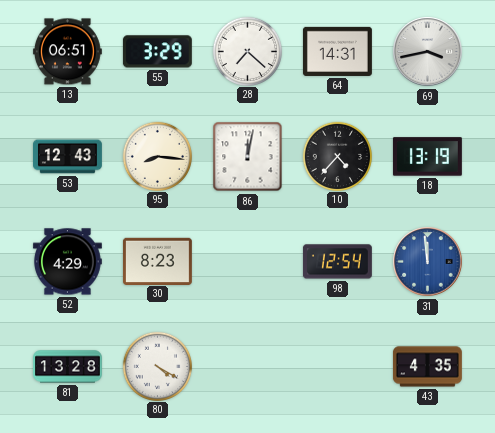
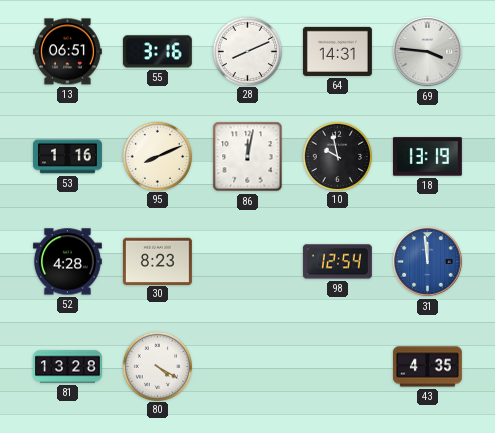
55: 3:29 -> 3:16
28: 7:22 -> 8:11
69: 3:43 -> 3:46
53: 12:43 -> 1:16
95: 8:16 -> 8:11
10: 4:37 -> 9:58
52: 4:29 -> 4:28
